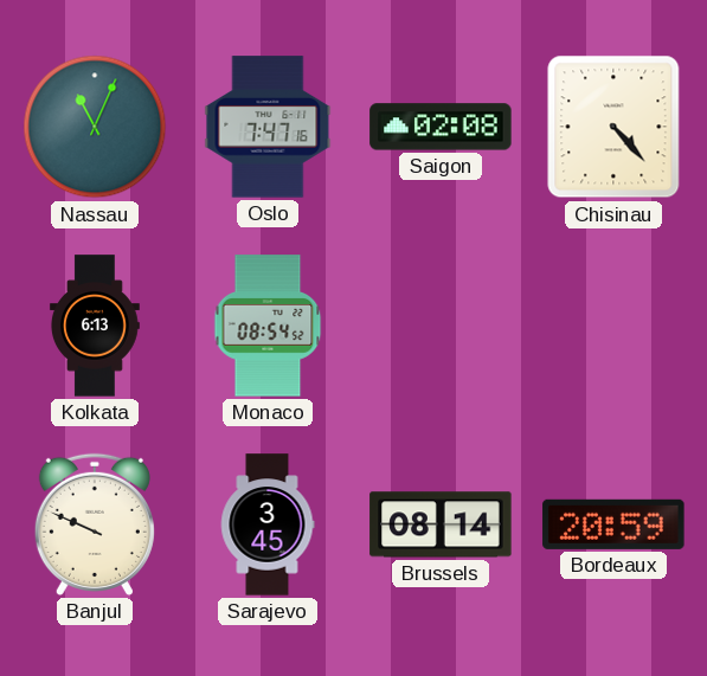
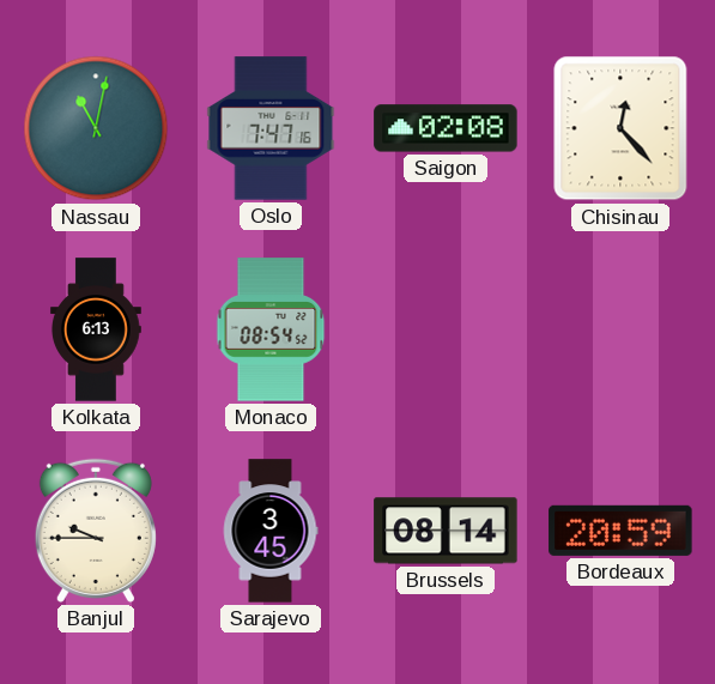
Nassau: 11:04 -> 11:02
Chisinau: 4:23 -> 12:23
Banjul: 9:49 -> 9:45
